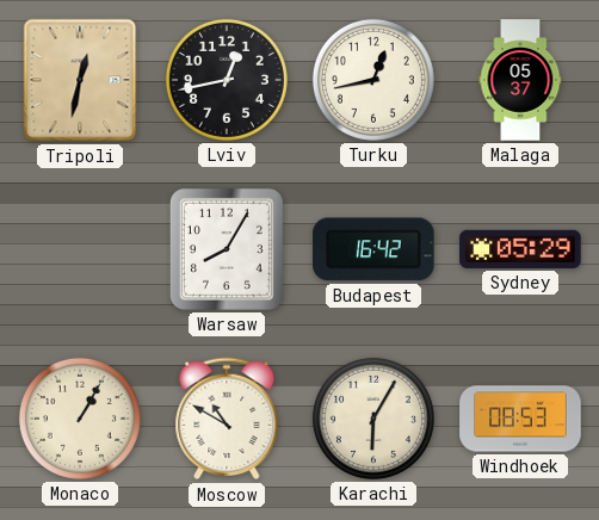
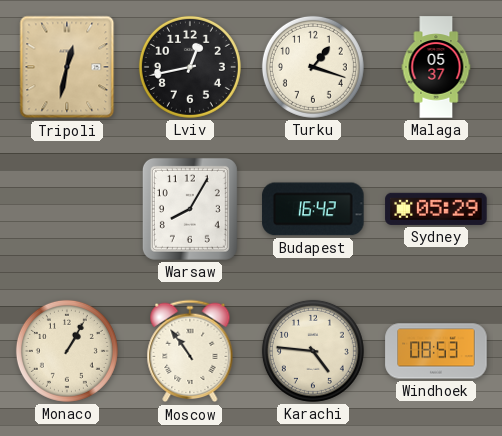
Turku: 12:43 -> 1:18
Moscow: 10:50 -> 10:54
Karachi: 6:05 -> 4:46
